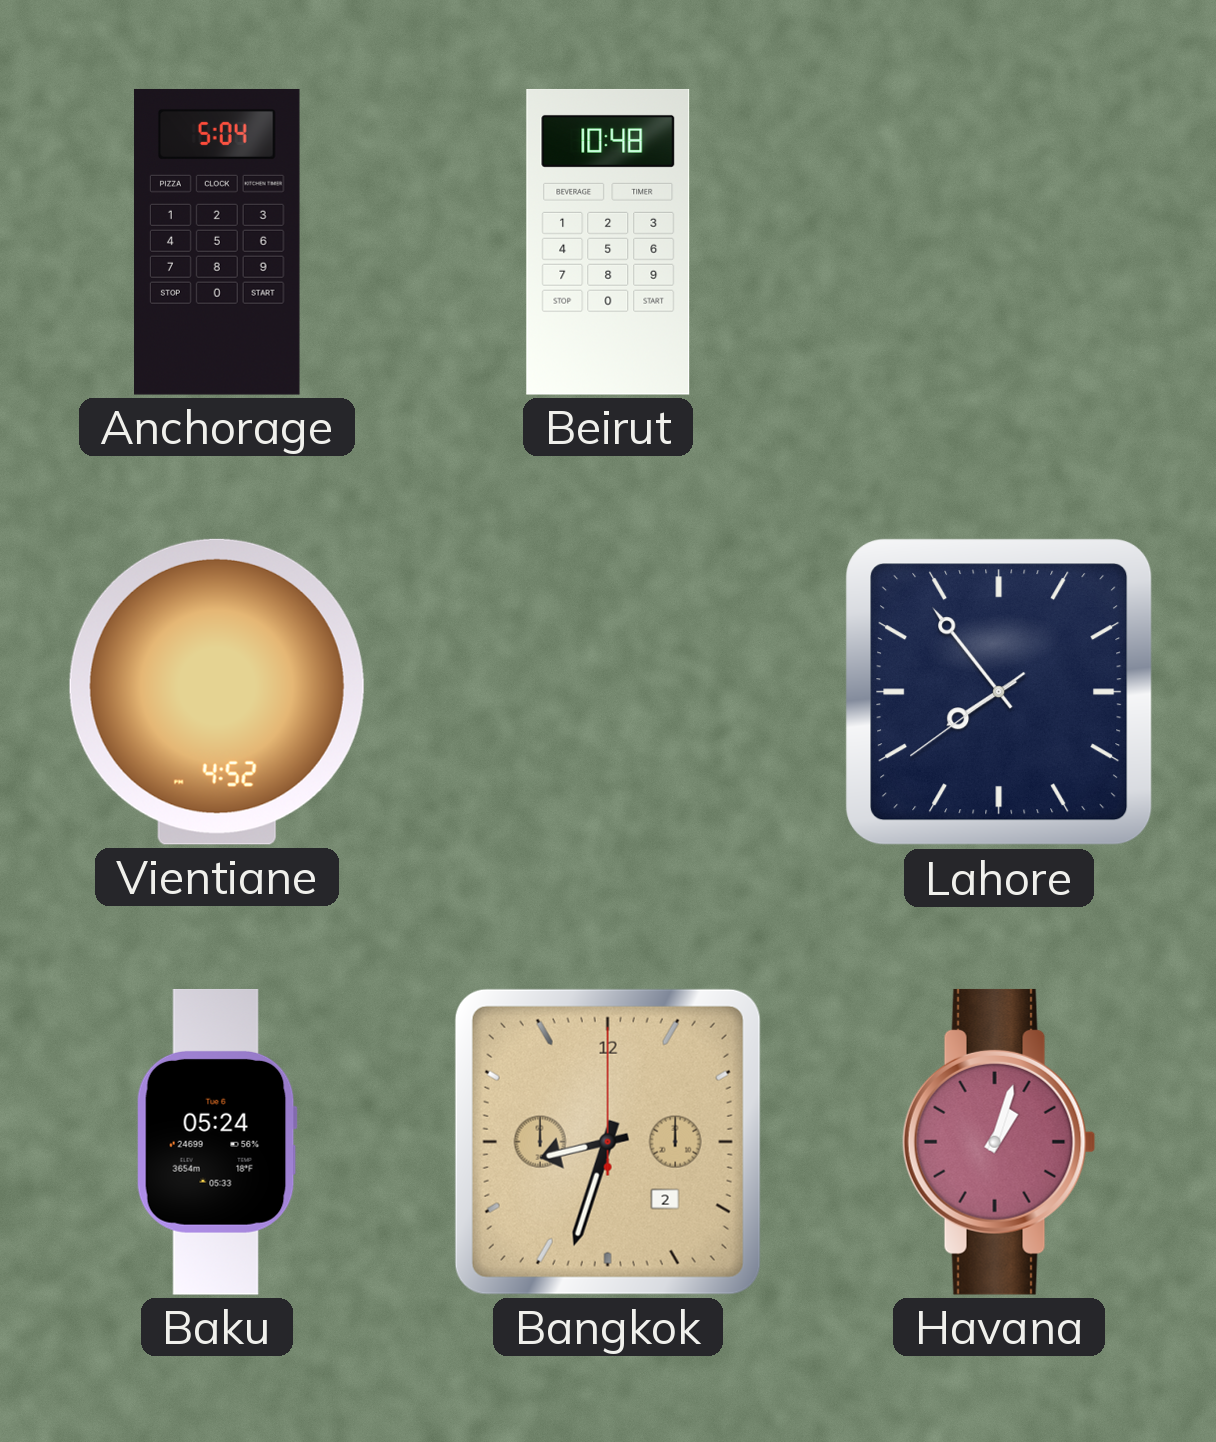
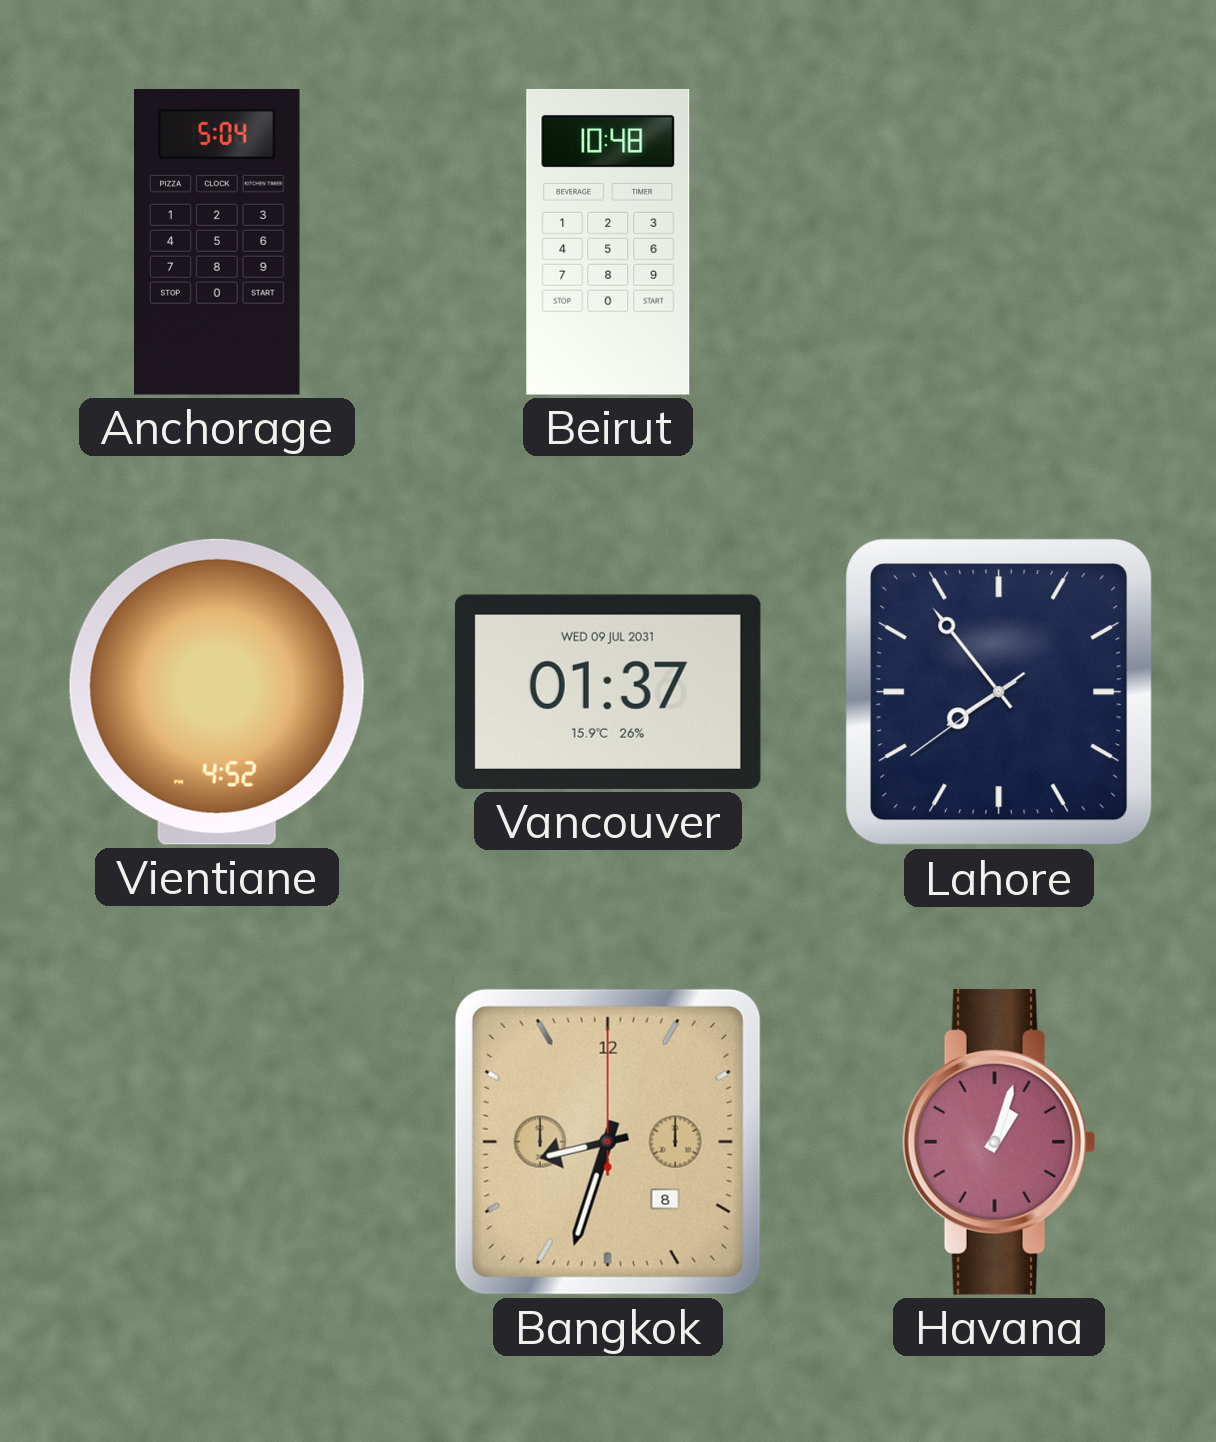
Vancouver: none -> 01:37
Baku: 05:24 -> none
Bangkok date: 2 -> 8
